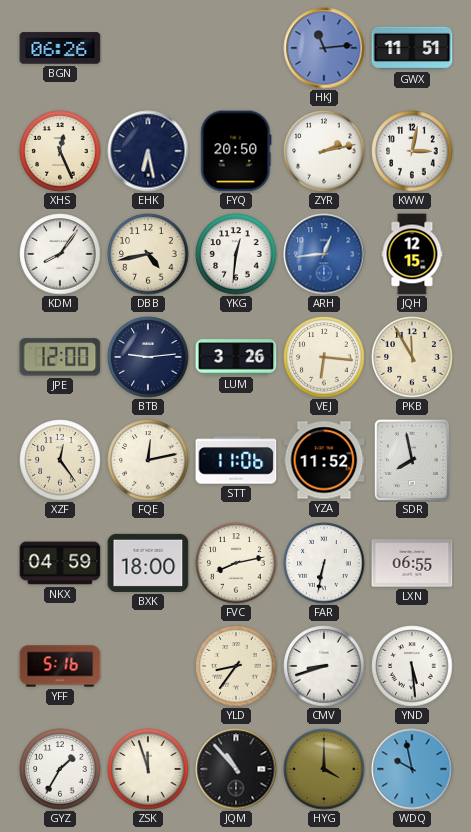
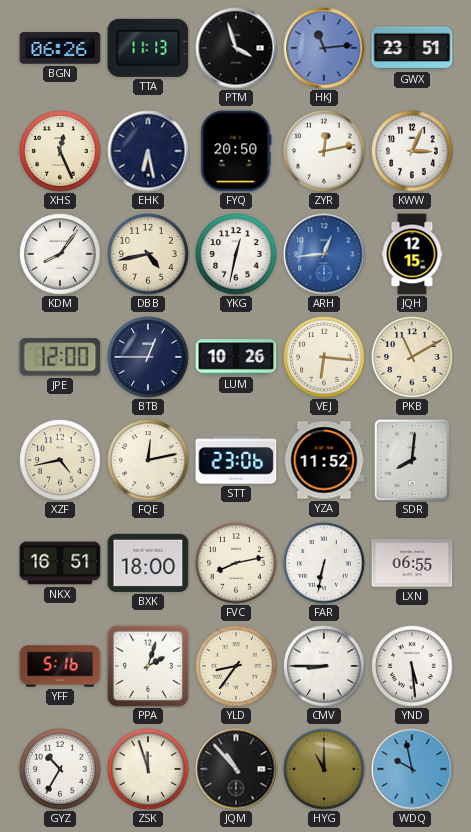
TTA: none -> 11:13
PTM: none -> 3:57
GWX: 11:51 -> 23:51
ZYR: 2:13 -> 12:13
KWW: 3:02 -> 3:04
YKG: 12:31 -> 12:32
BTB: 9:14 -> 12:45
LUM: 3:26 -> 10:26
PKB: 11:55 -> 11:10
XZF: 12:24 -> 4:43
STT: 11:06 -> 23:06
SDR: 7:58 -> 8:01
NKX: 04:59 -> 16:51
PPA: none -> 2:03
CMV: 8:42 -> 8:45
GYZ: 1:35 -> 10:35
HYG: 4:00 -> 11:00
